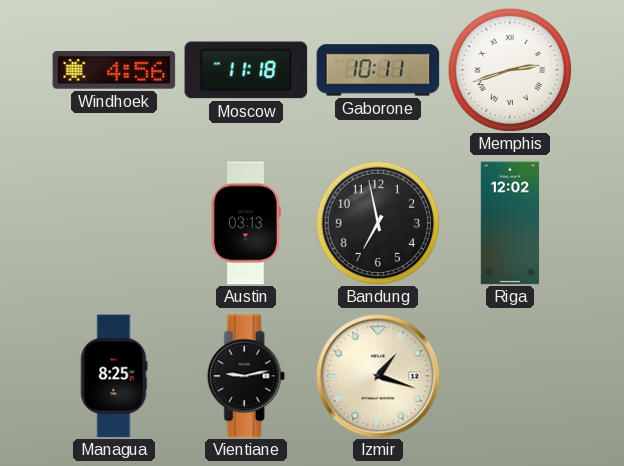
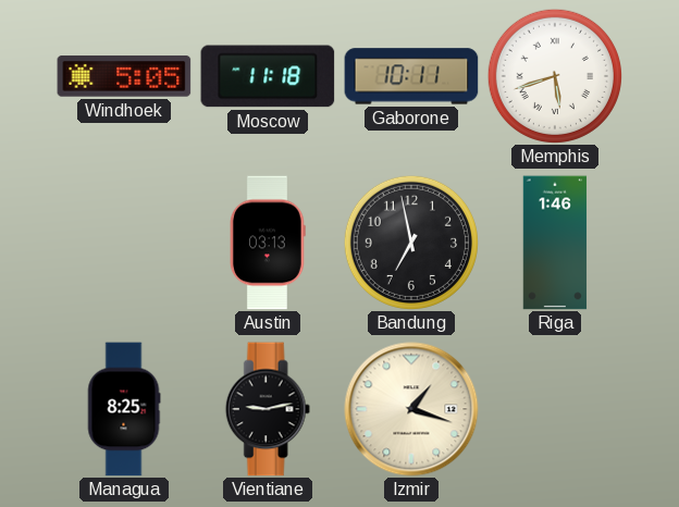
Windhoek: 4:56 -> 5:05
Memphis: 2:42 -> 5:42
Riga: 12:02 -> 1:46
